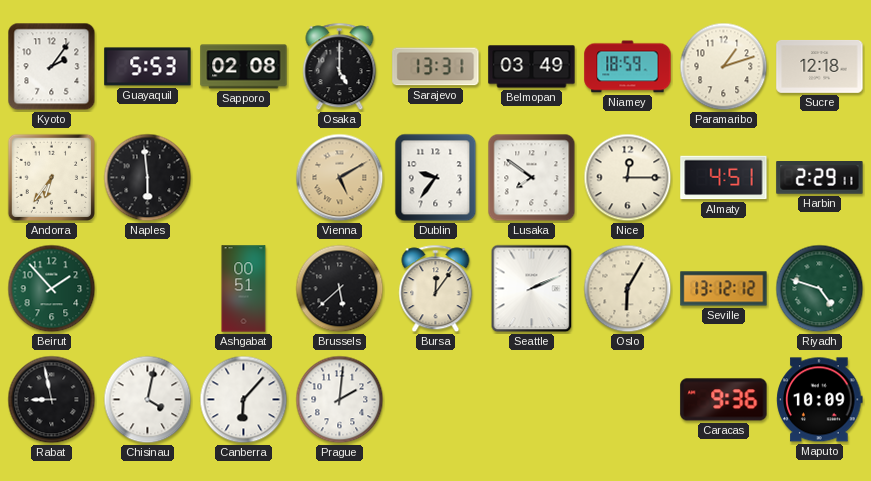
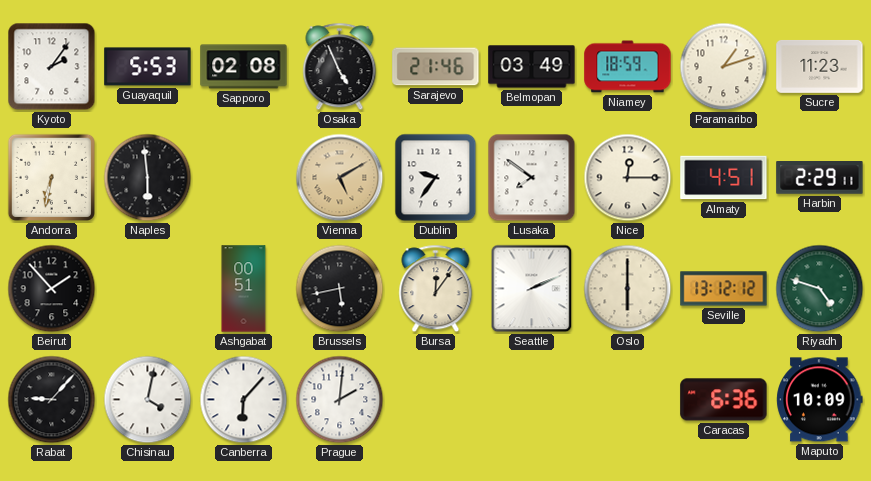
Osaka: 5:00 -> 4:56
Sarajevo: 13:31 -> 21:46
Sucre: 12:18 -> 11:23
Andorra: 6:36 -> 6:32
Beirut dial: green -> black
Brussels: 5:38 -> 5:43
Oslo: 6:05 -> 6:00
Rabat: 8:58 -> 9:07
Caracas: 9:36 -> 6:36
